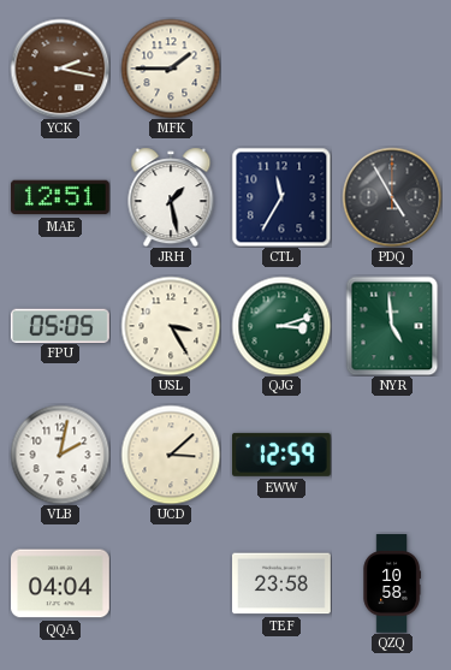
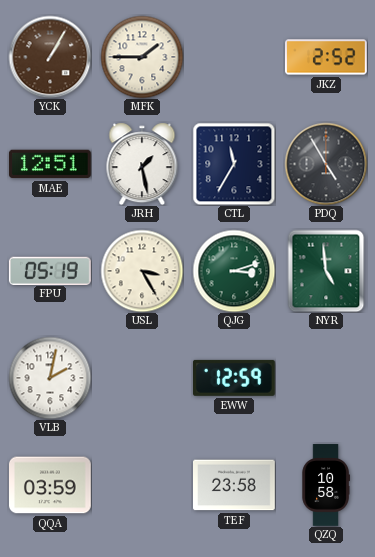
YCK: 2:17 -> 1:05
JKZ: none -> 2:52
FPU: 05:05 -> 05:19
UCD: 3:08 -> none
QQA: 04:04 -> 03:59
